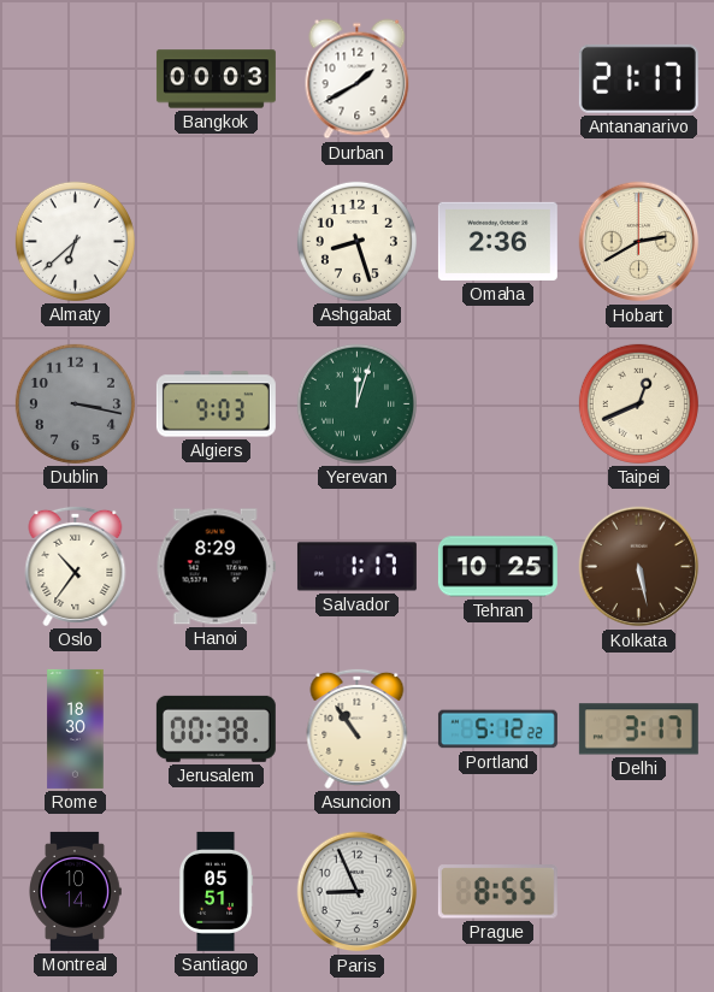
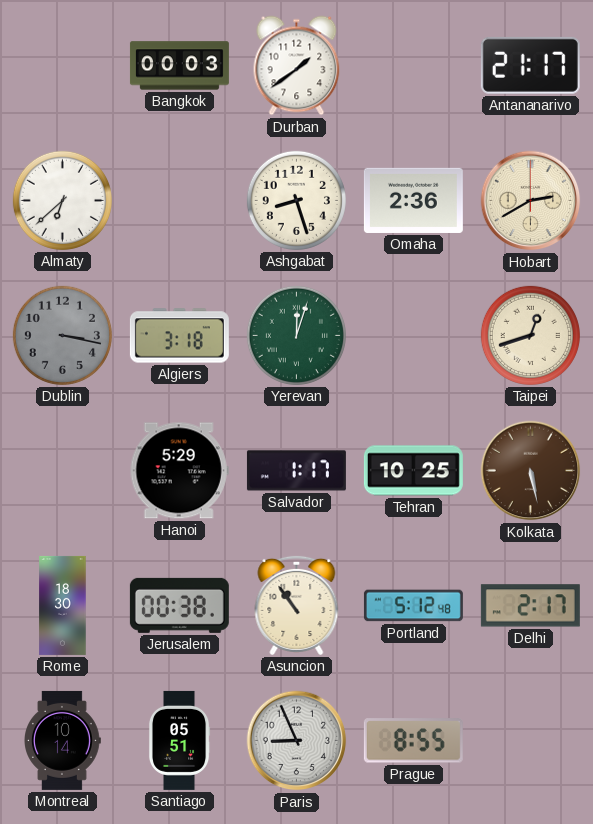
Durban: 1:40 -> 1:39
Algiers: 9:03 -> 3:18
Taipei: 12:41 -> 12:42
Oslo: 10:36 -> none
Hanoi: 8:29 -> 5:29
Portland: 5:12:22 -> 5:12:48
Delhi: 3:17 -> 2:17
